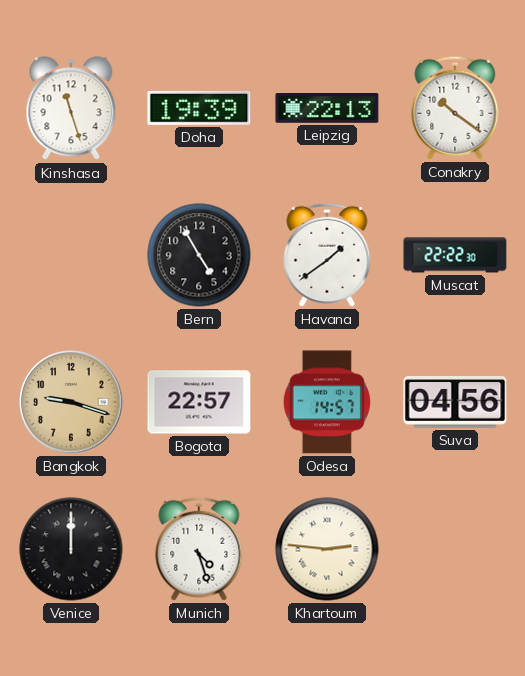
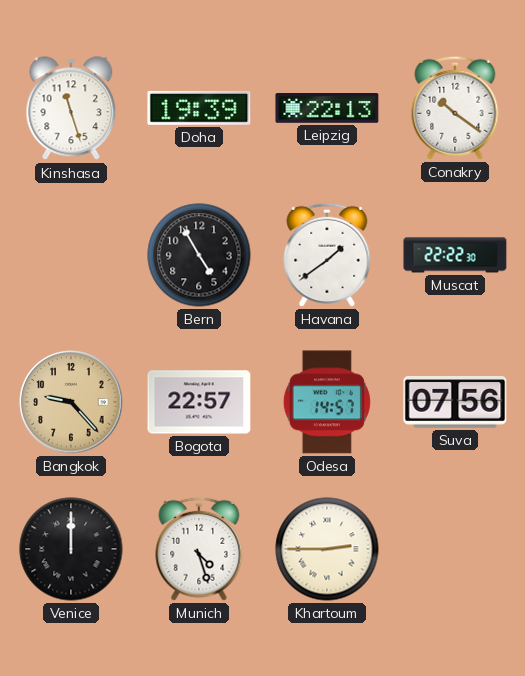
Bangkok: 9:18 -> 9:23
Suva: 04:56 -> 07:56
Khartoum: 2:46 -> 2:45
